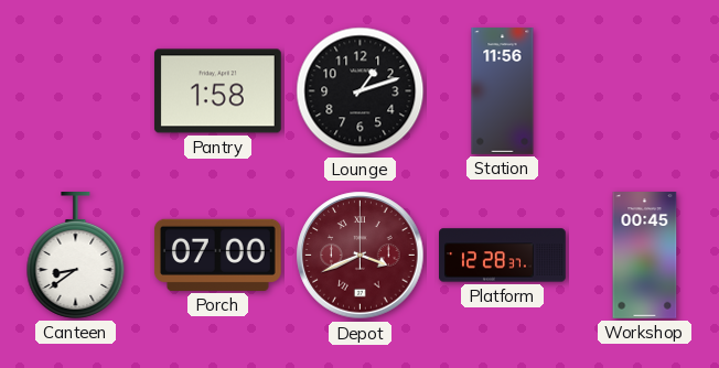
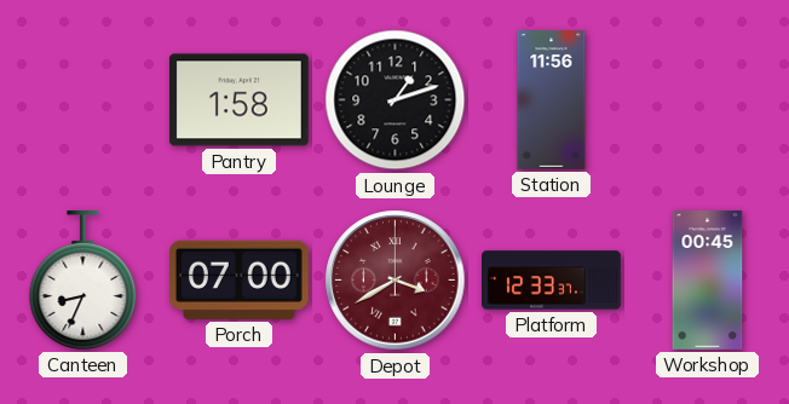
Canteen: 8:39 -> 8:34
Depot: 3:41 -> 3:40
Platform: 12:28 -> 12:33
